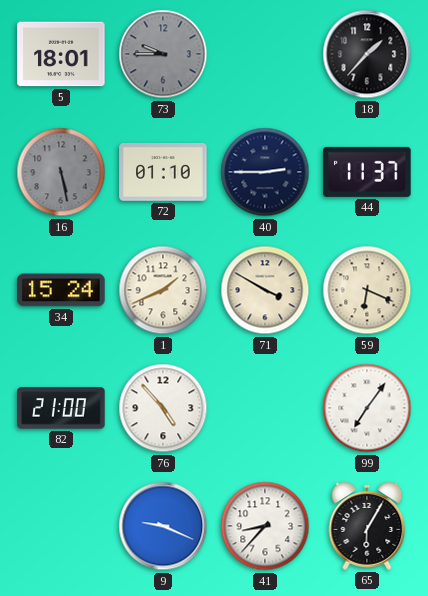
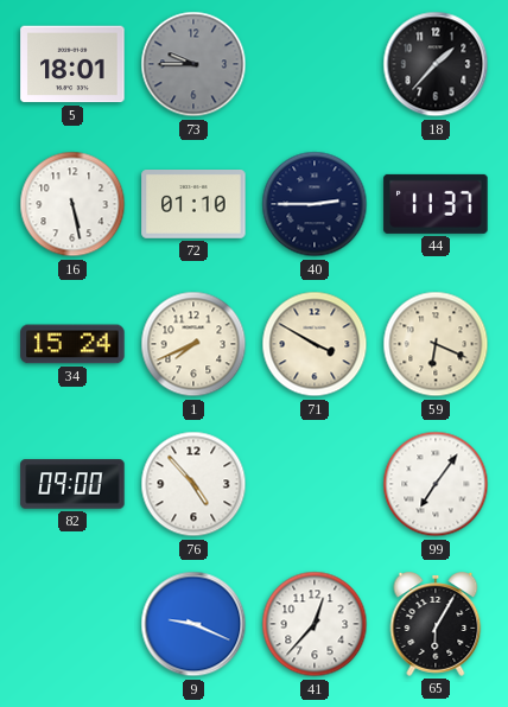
16 dial: grey -> white
1: 1:41 -> 7:41
82: 21:00 -> 09:00
41: 8:37 -> 12:37
